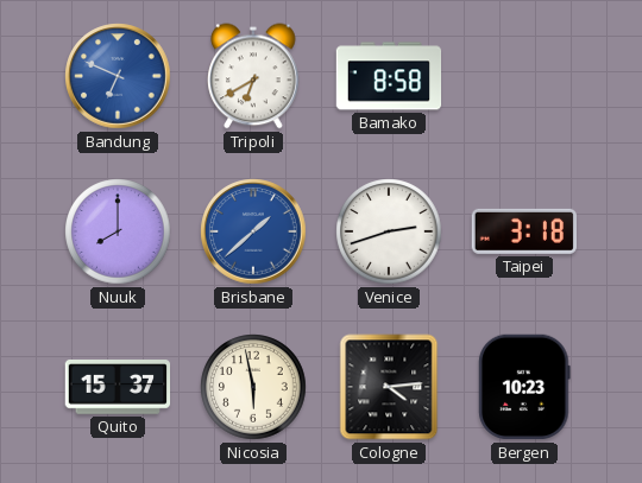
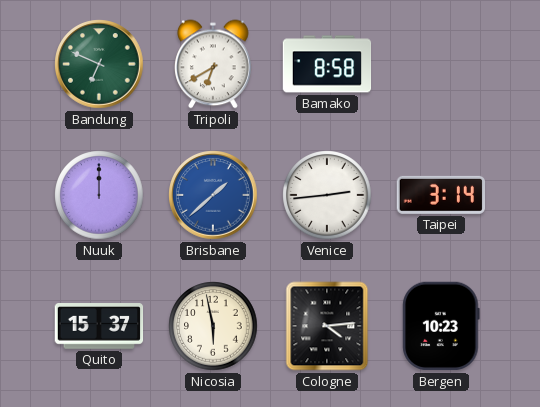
Bandung dial: blue -> green
Nuuk: 8:00 -> 12:00
Venice: 2:42 -> 2:44
Taipei: 3:18 -> 3:14
